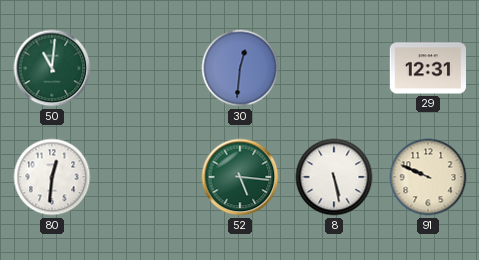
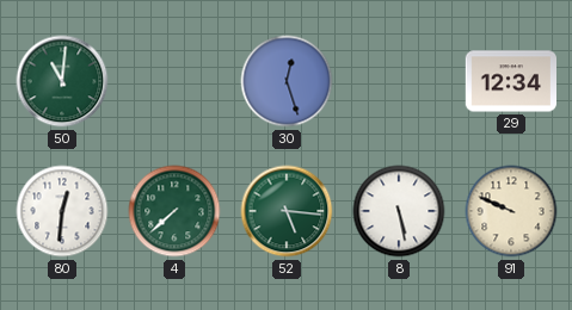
30: 12:31 -> 12:27
29: 12:31 -> 12:34
4: none -> 7:38
